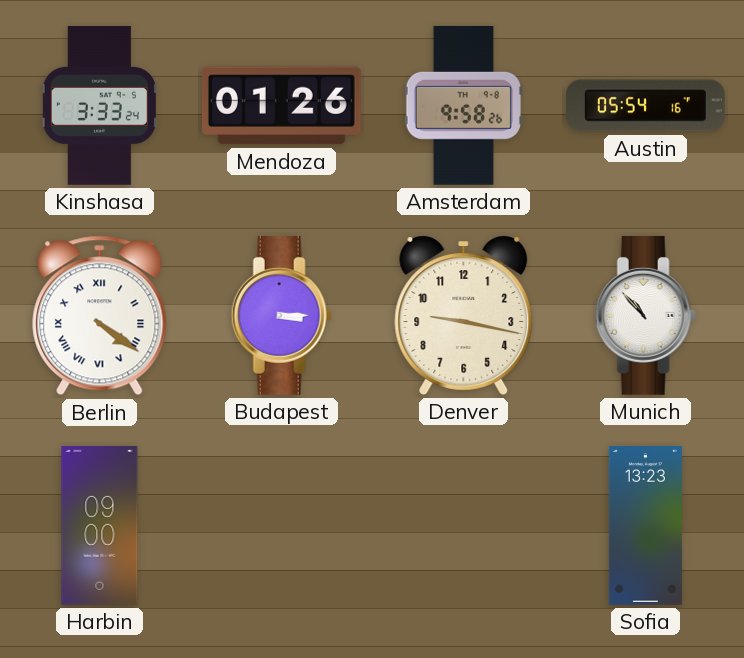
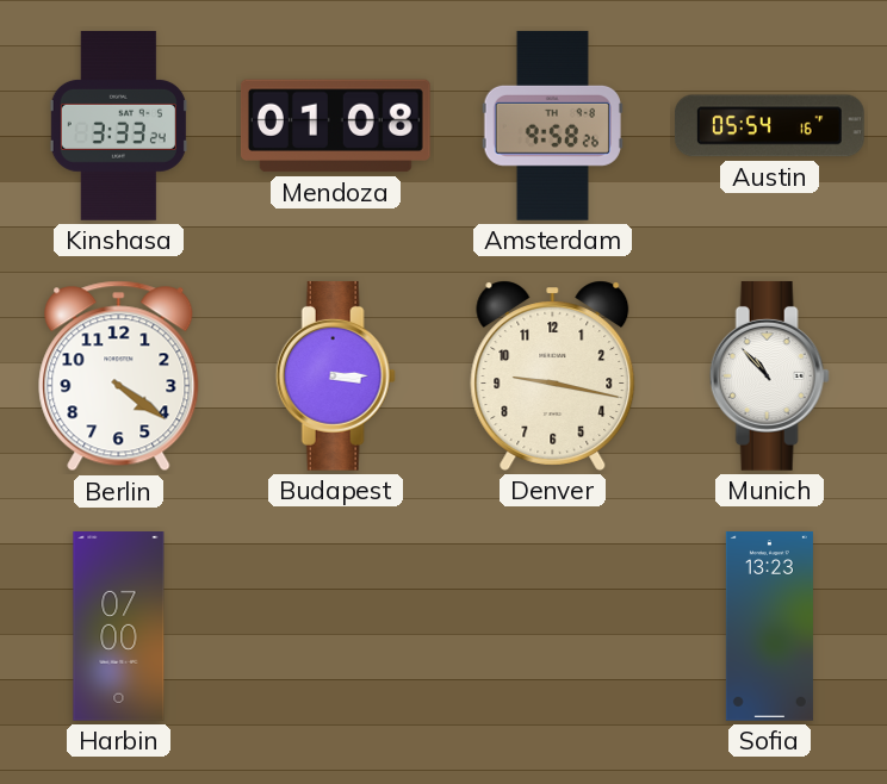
Mendoza: 01:26 -> 01:08
Berlin numerals: Roman -> Arabic
Harbin: 09:00 -> 07:00
